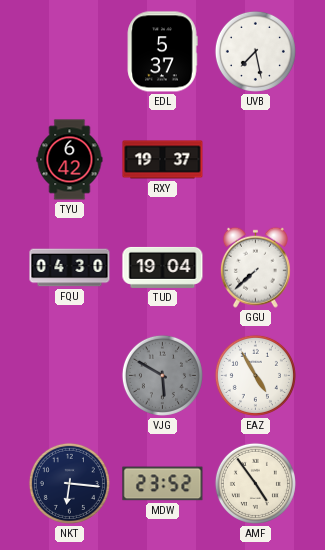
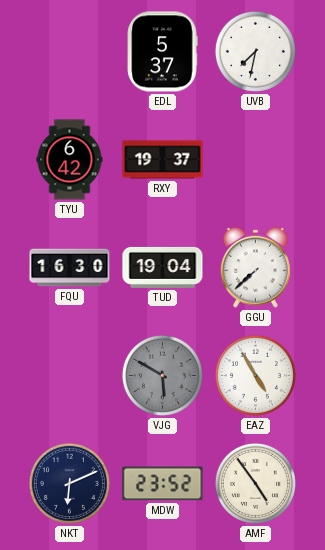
UVB: 7:28 -> 7:32
FQU: 04:30 -> 16:30
NKT: 6:16 -> 6:11
